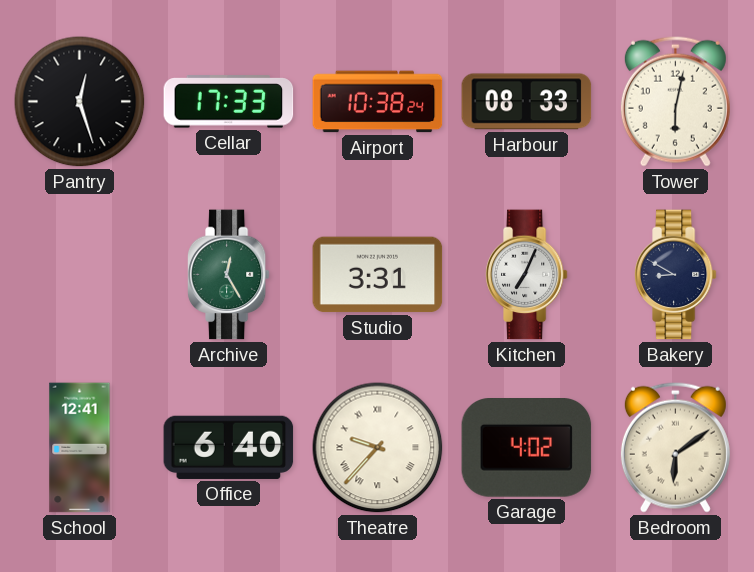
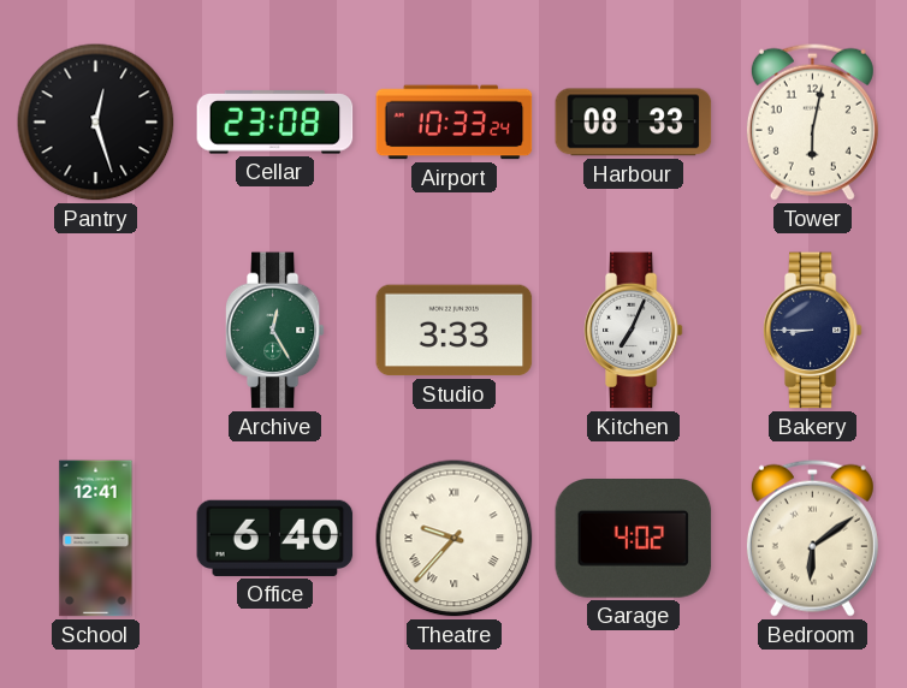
Cellar: 17:33 -> 23:08
Airport: 10:38 -> 10:33
Studio: 3:31 -> 3:33
Bakery: 8:50 -> 8:45
